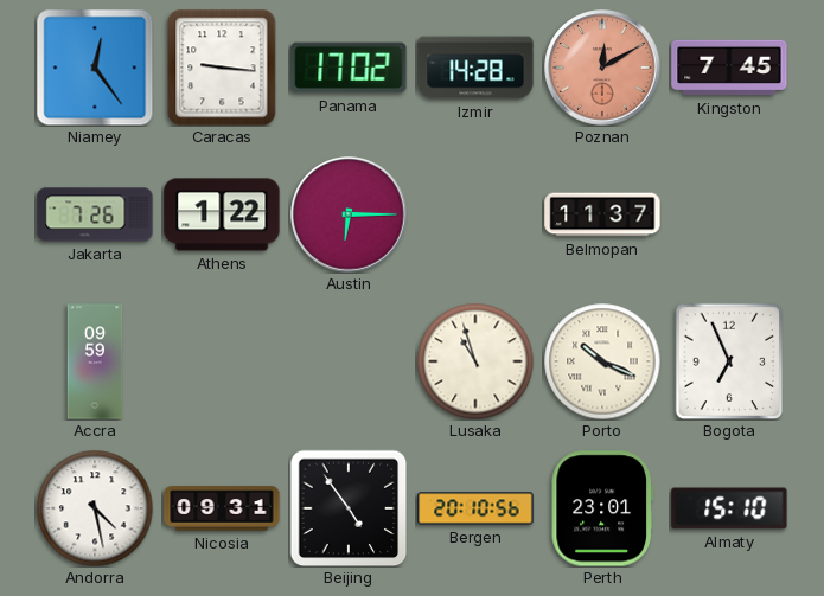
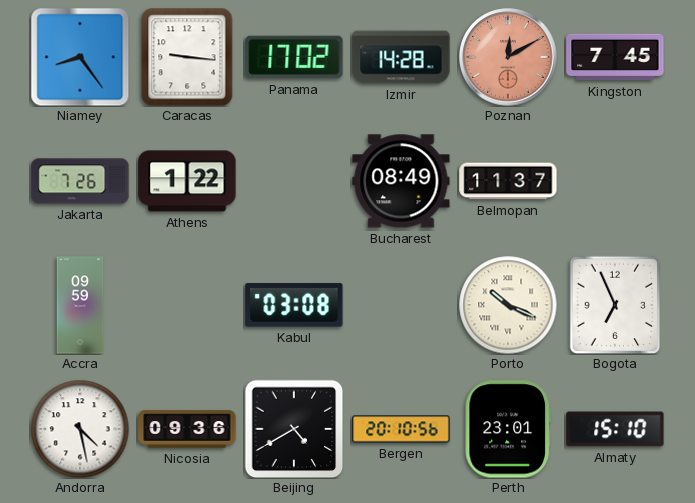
Niamey: 12:24 -> 8:24
Austin: 6:15 -> none
Bucharest: none -> 08:49
Kabul: none -> 03:08
Lusaka: 10:57 -> none
Nicosia: 09:31 -> 09:36
Beijing: 4:54 -> 4:40
